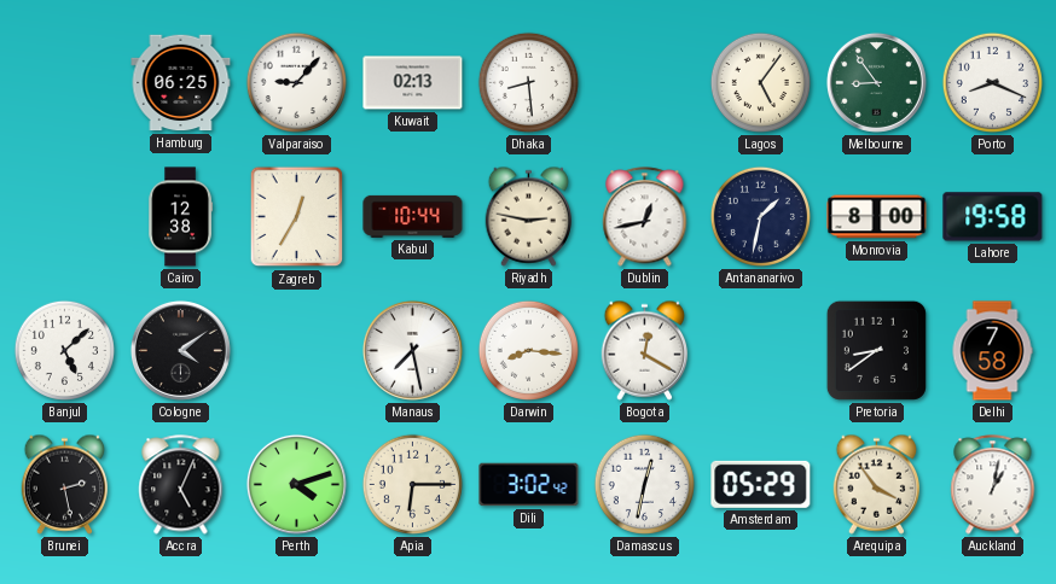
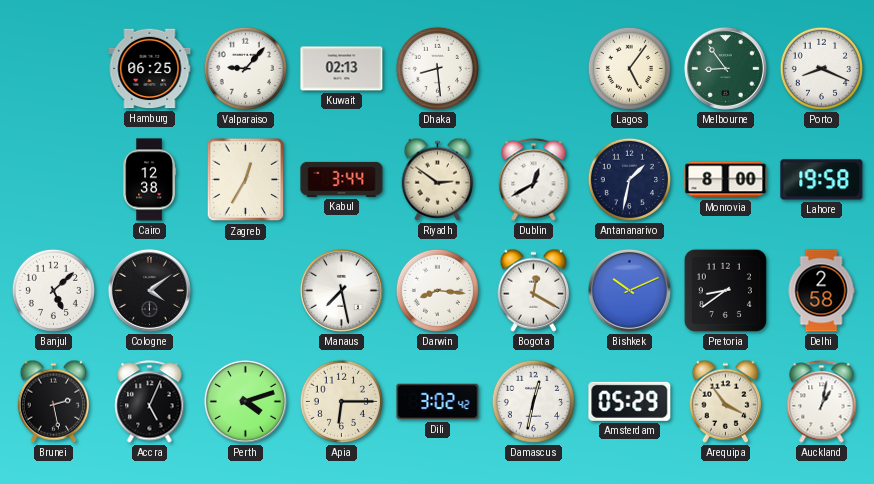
Kabul: 10:44 -> 3:44
Riyadh: 2:47 -> 2:51
Dublin: 12:43 -> 12:40
Bishkek: none -> 10:11
Delhi: 7:58 -> 2:58
